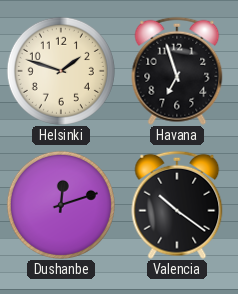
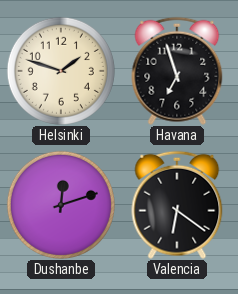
Valencia: 10:21 -> 6:21
